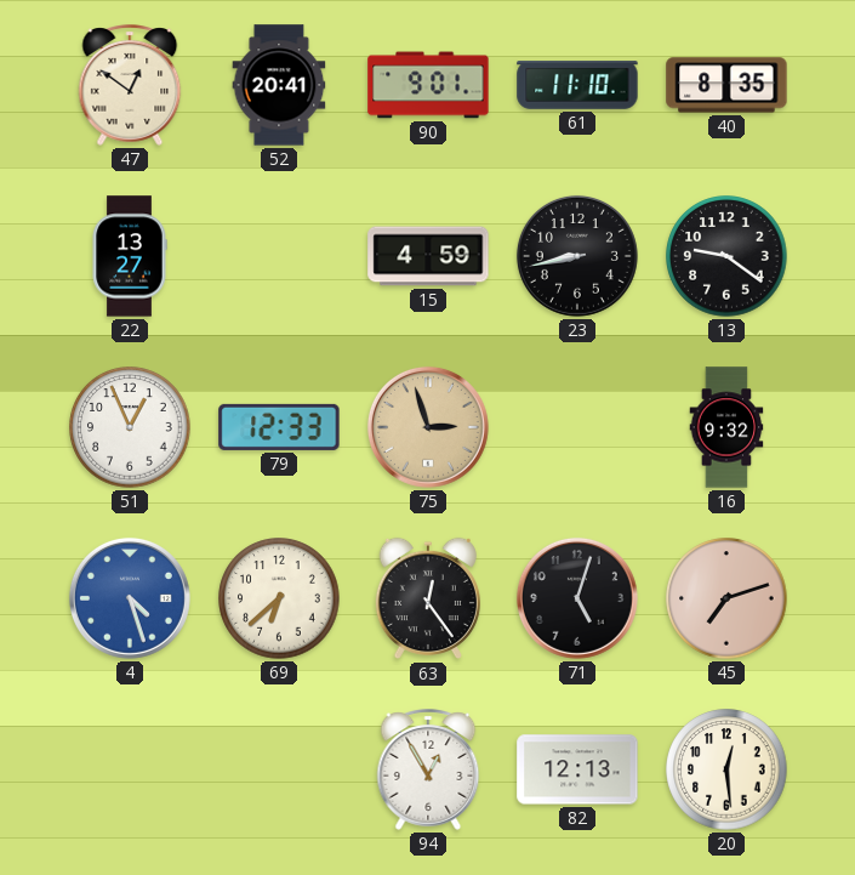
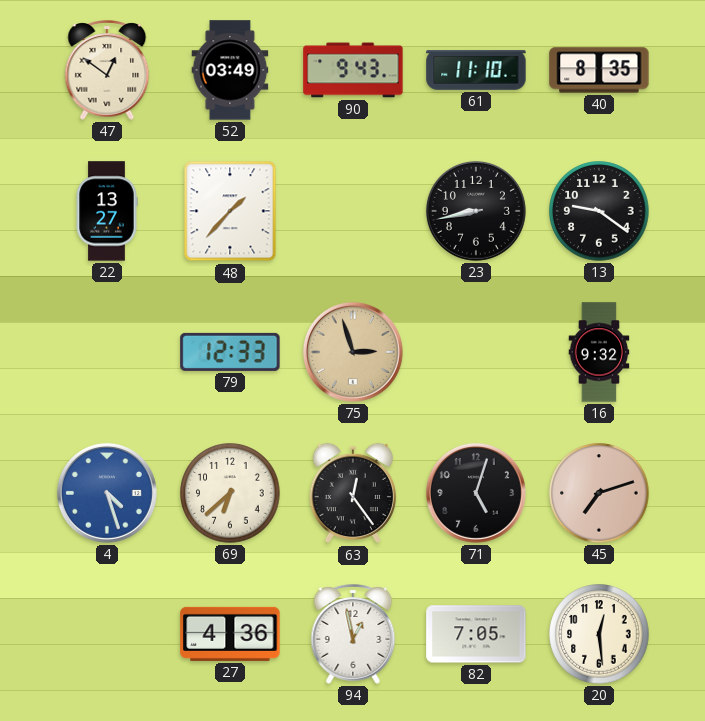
52: 20:41 -> 03:49
90: 9:01 -> 9:43
48: none -> 1:37
15: 4:59 -> none
51: 12:56 -> none
27: none -> 4:36
94: 12:55 -> 12:58
82: 12:13 -> 7:05
